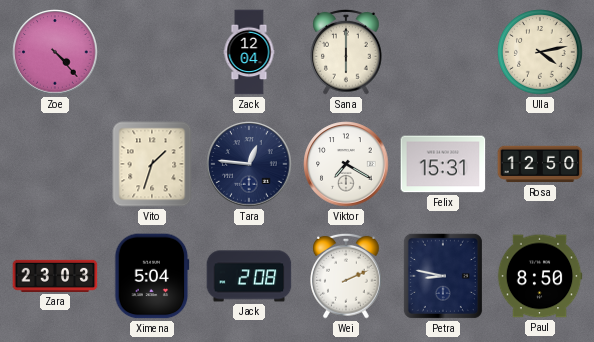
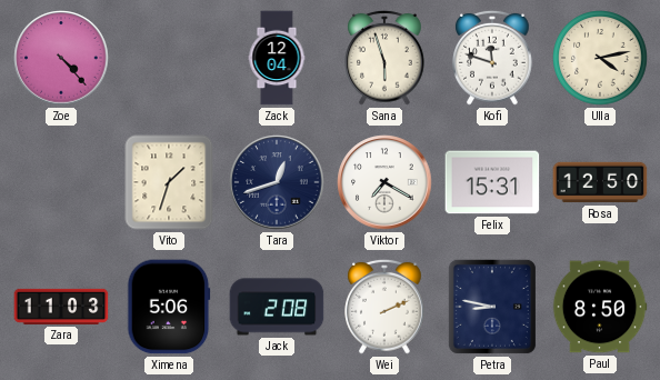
Sana: 6:00 -> 5:57
Kofi: none -> 11:48
Tara: 12:46 -> 12:42
Zara: 23:03 -> 11:03
Ximena: 5:04 -> 5:06
